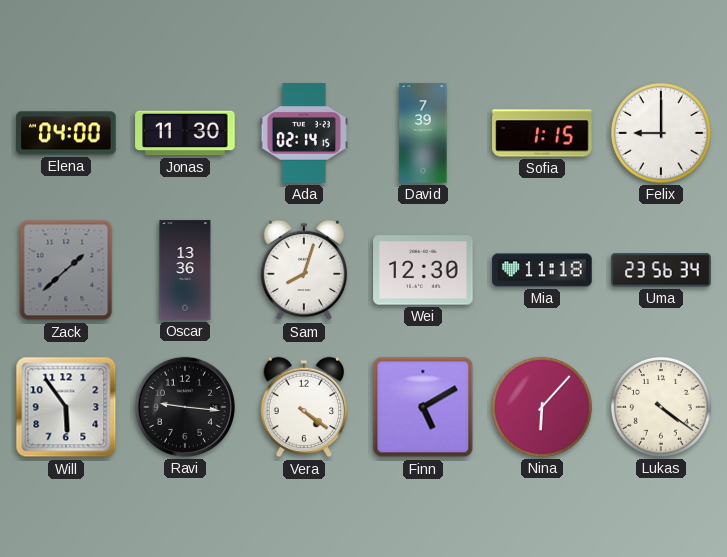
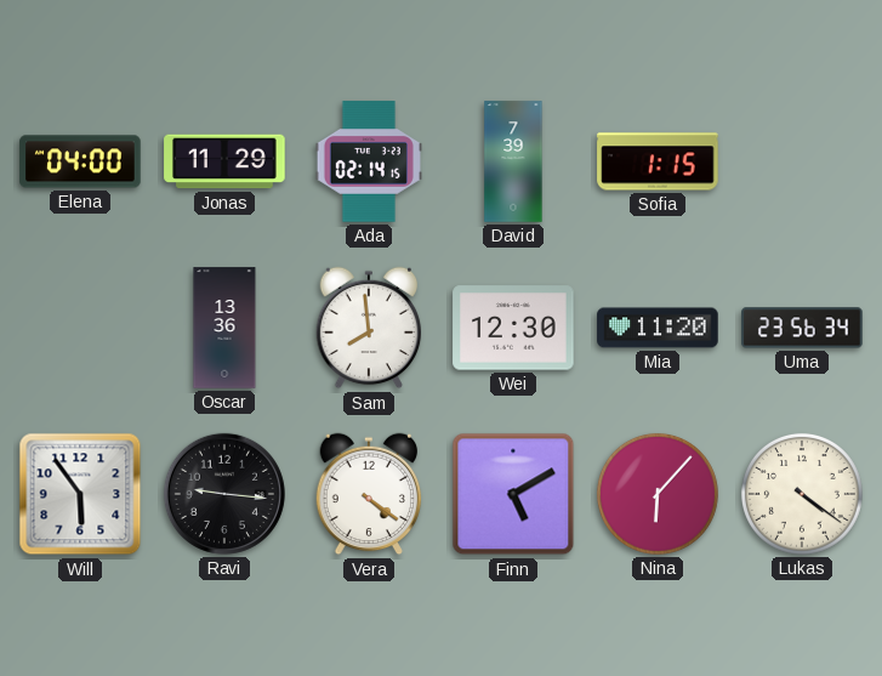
Jonas: 11:30 -> 11:29
Felix: 9:00 -> none
Zack: 1:38 -> none
Sam: 8:03 -> 7:59
Mia: 11:18 -> 11:20
